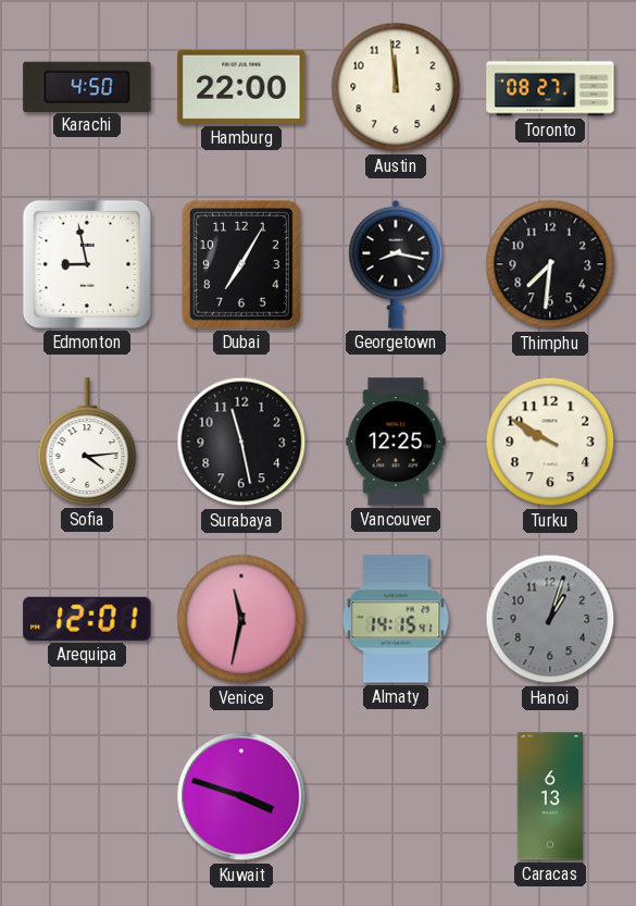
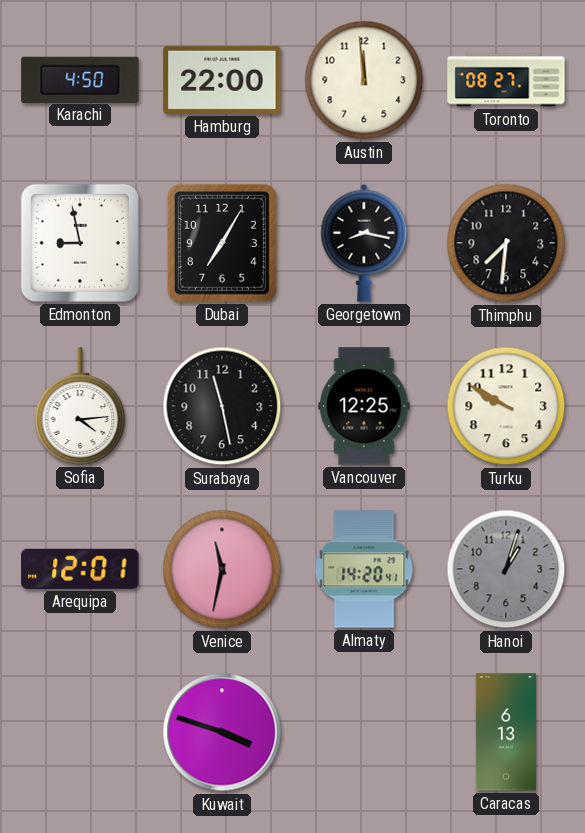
Almaty: 14:15 -> 14:20
